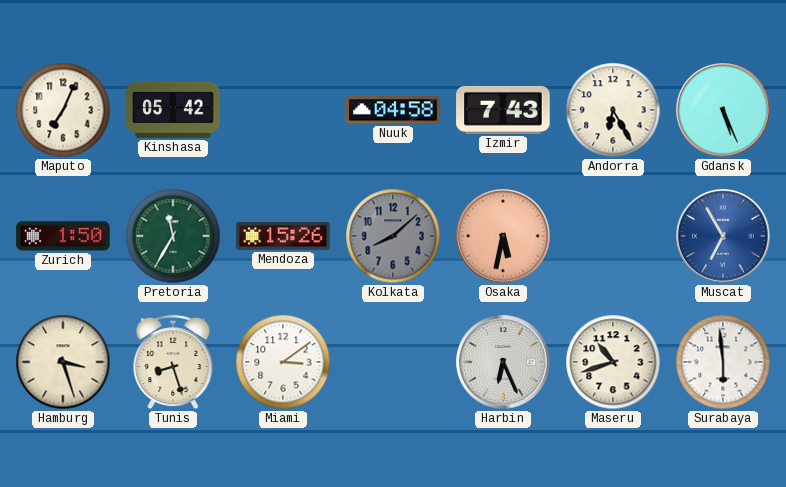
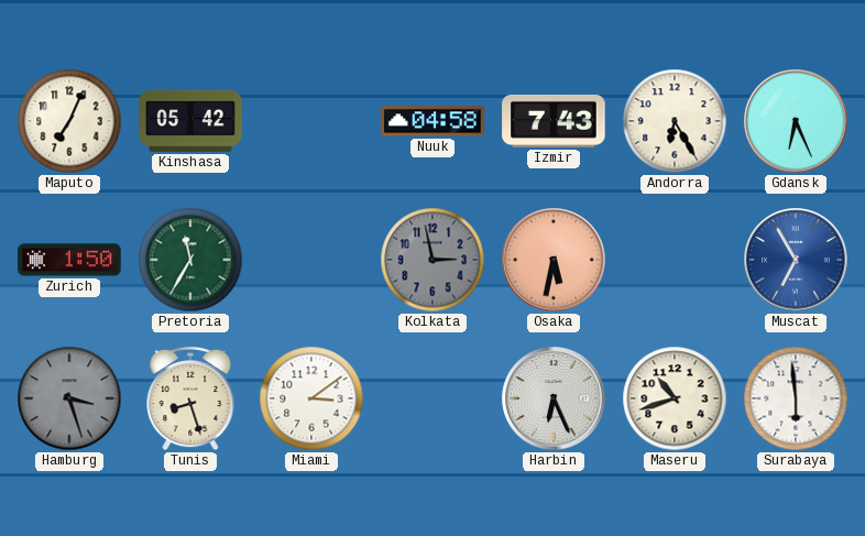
Gdansk: 5:26 -> 6:26
Mendoza: 15:26 -> none
Kolkata: 8:08 -> 2:58
Hamburg dial: cream -> grey
